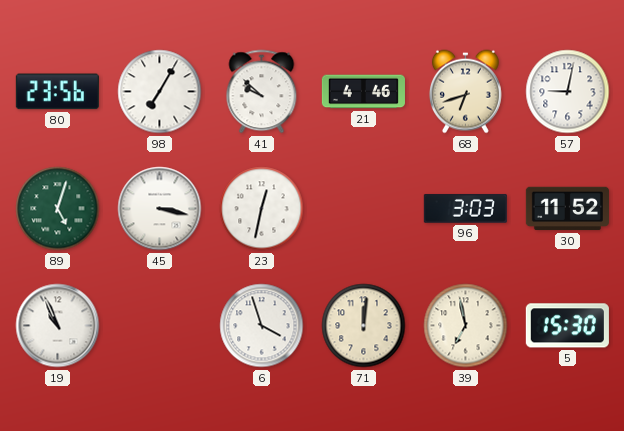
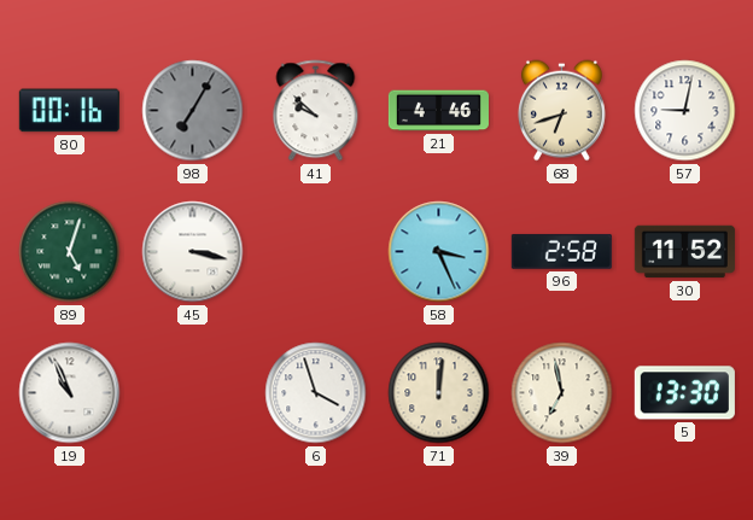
80: 23:56 -> 00:16
98 dial: white -> grey
23: 12:32 -> none
58: none -> 3:26
96: 3:03 -> 2:58
5: 15:30 -> 13:30
